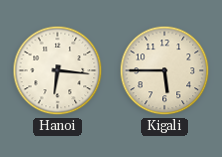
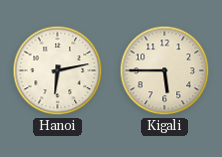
Hanoi: 6:16 -> 6:13
